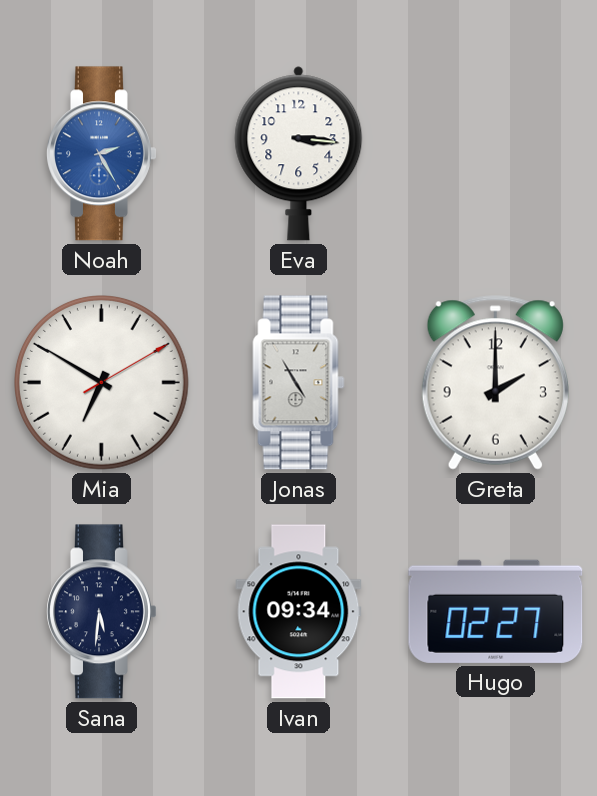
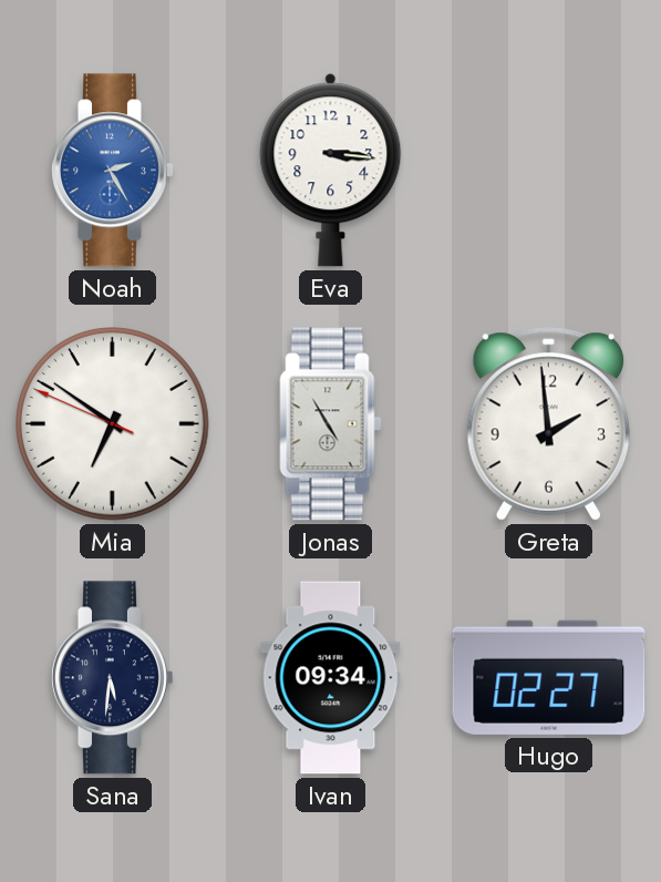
Mia: 6:50:10 -> 6:50:49
Greta: 2:00 -> 1:59
